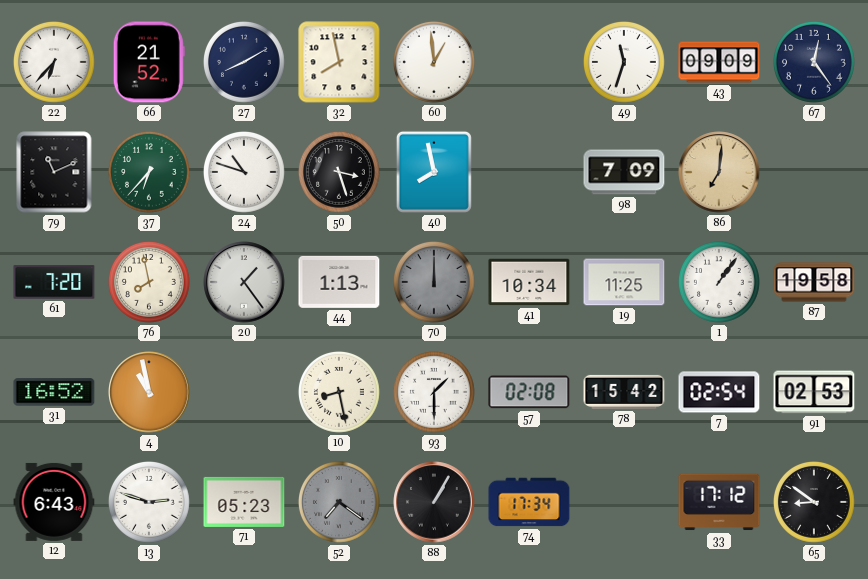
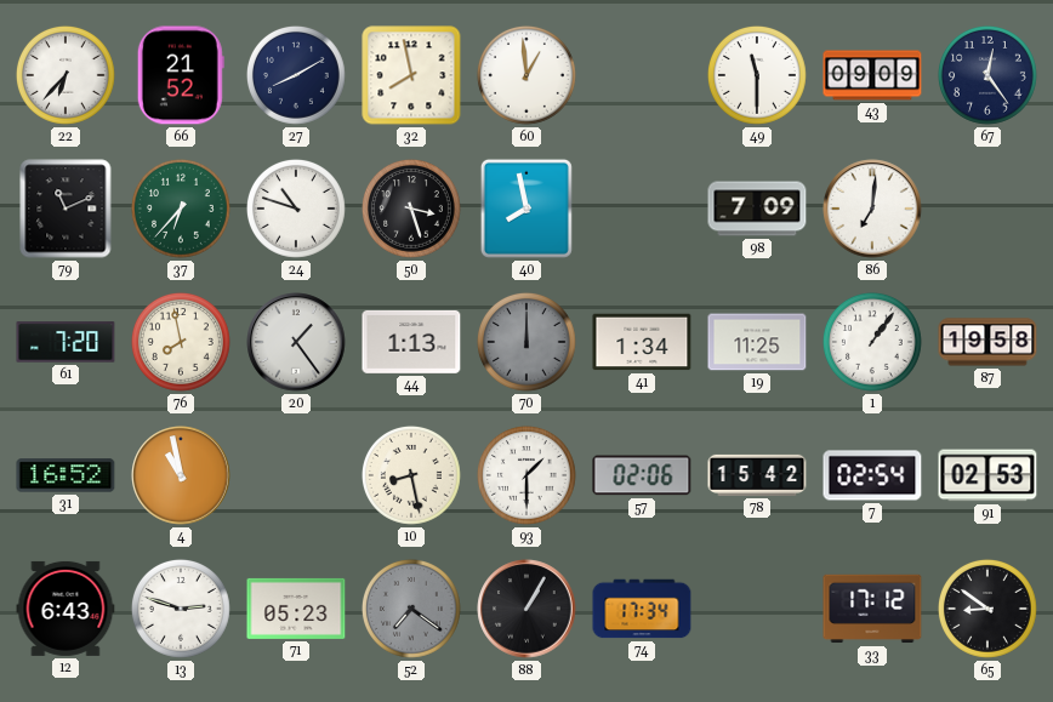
49: 11:33 -> 11:30
86 dial: champagne -> white
41: 10:34 -> 1:34
57: 02:08 -> 02:06
